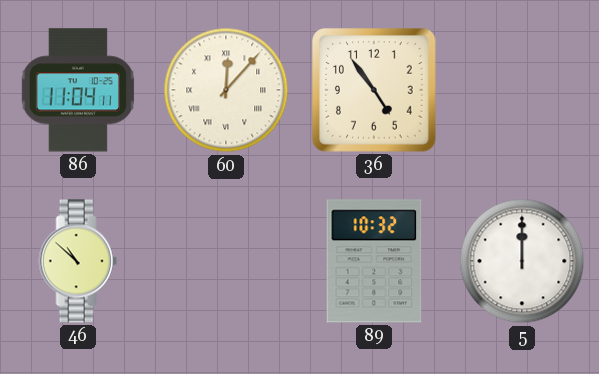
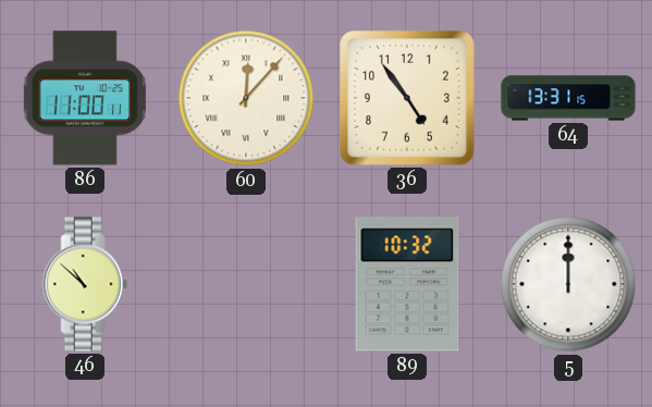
86: 11:04 -> 11:00
64: none -> 13:31
